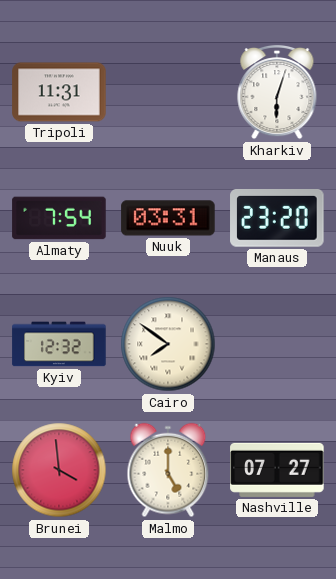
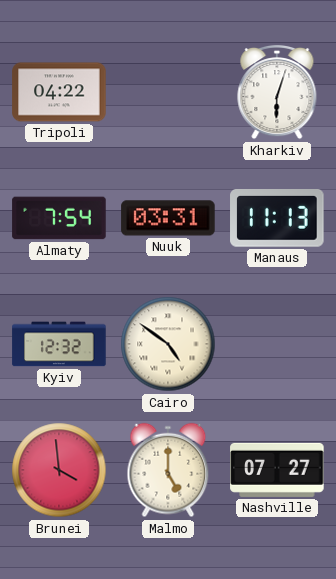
Tripoli: 11:31 -> 04:22
Manaus: 23:20 -> 11:13
Cairo: 7:51 -> 4:51
